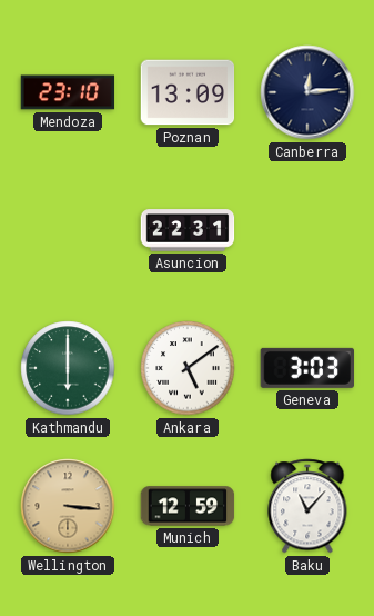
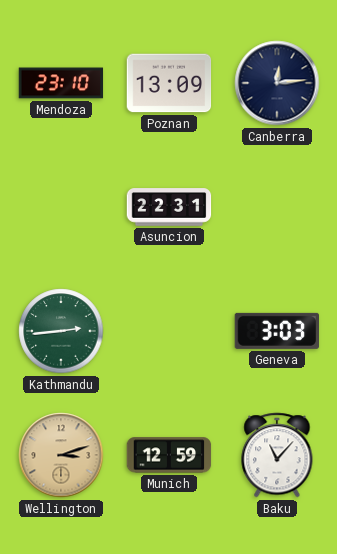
Kathmandu: 6:00 -> 2:44
Ankara: 5:09 -> none
Wellington: 3:16 -> 3:12
